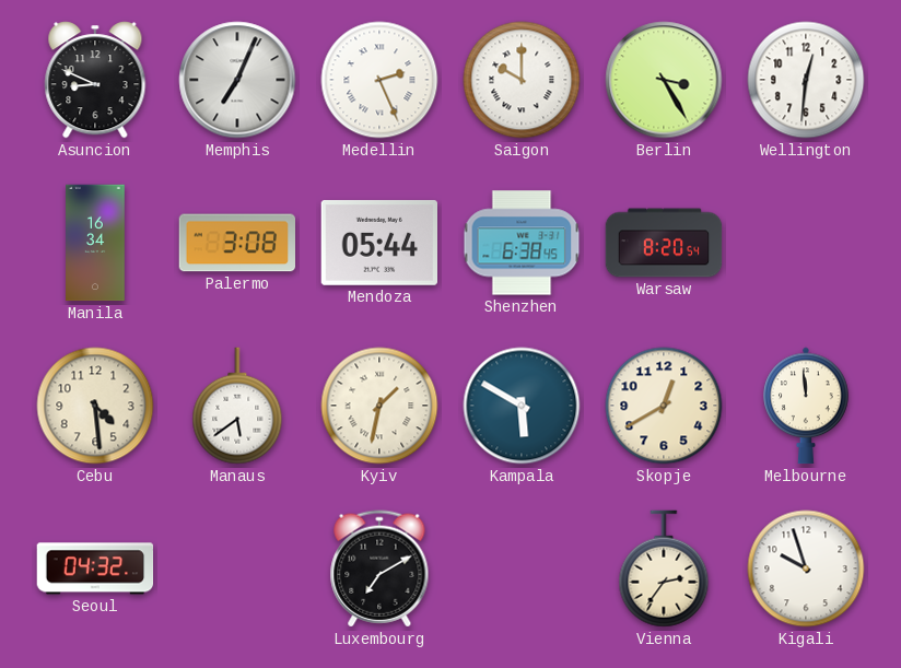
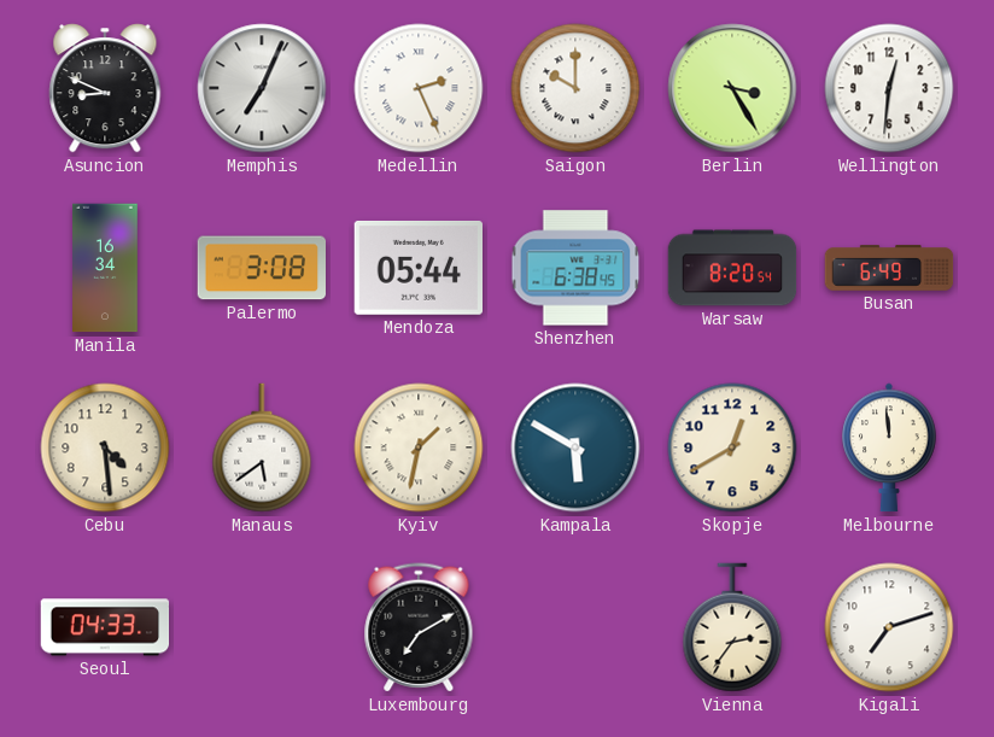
Busan: none -> 6:49
Seoul: 04:32 -> 04:33
Kigali: 9:57 -> 7:12
